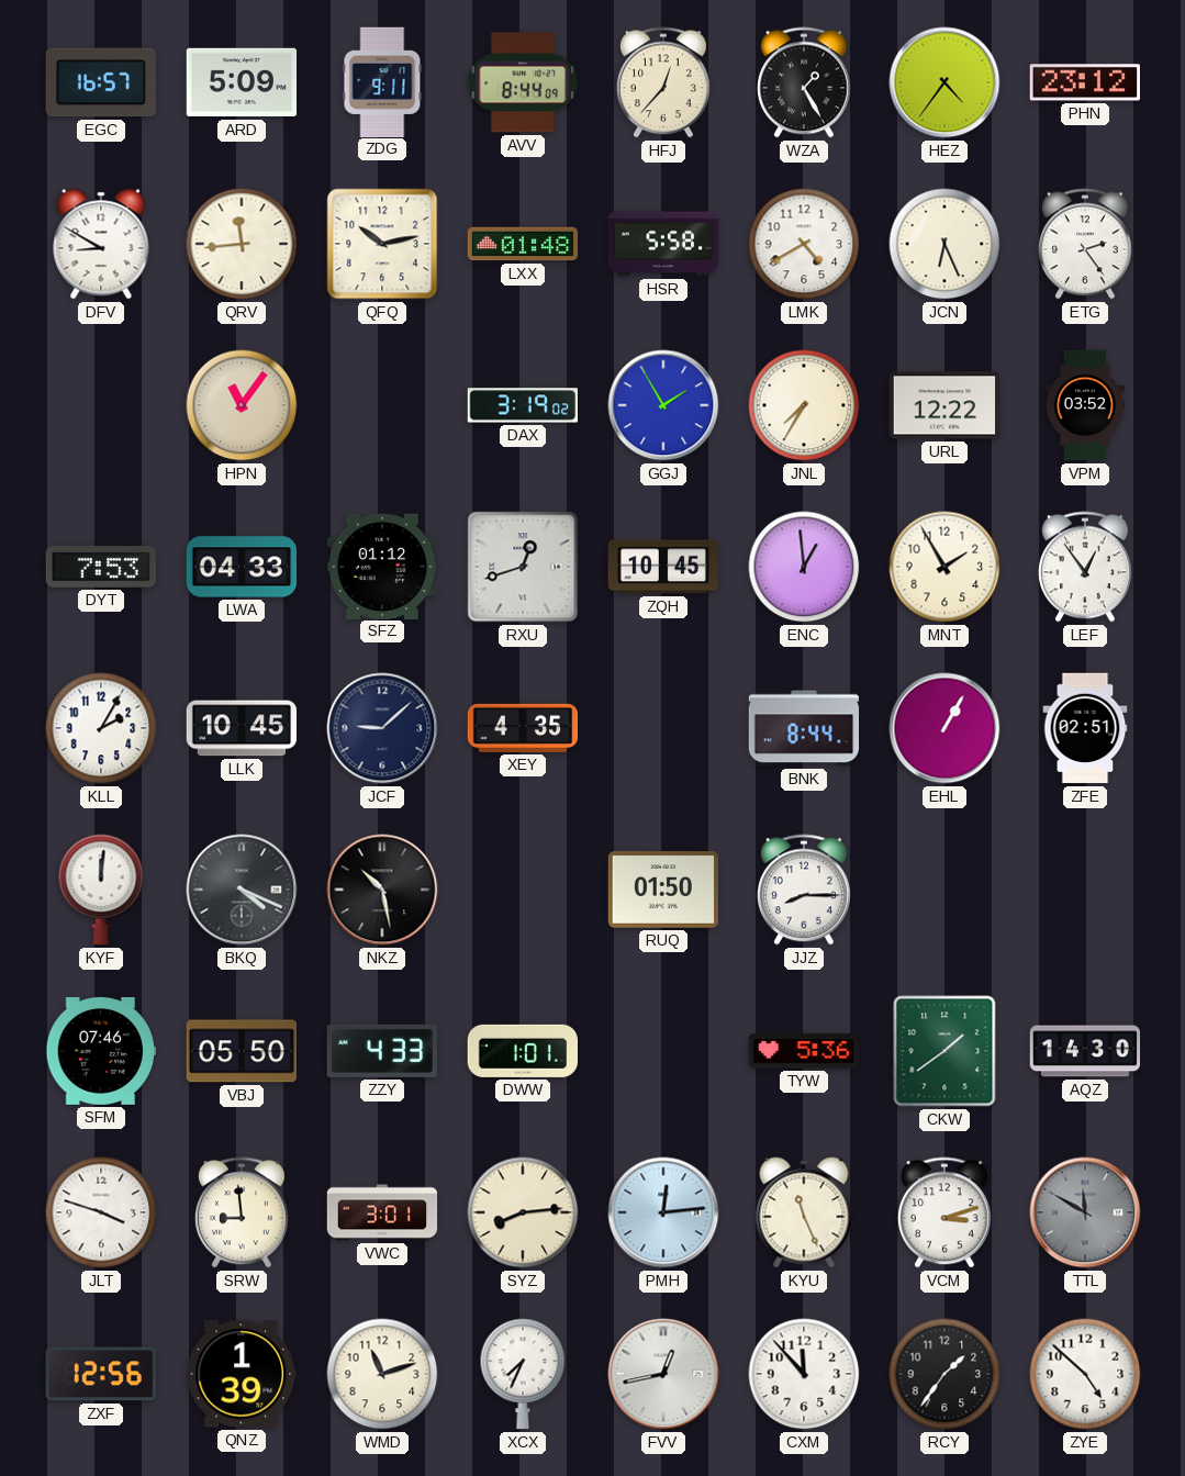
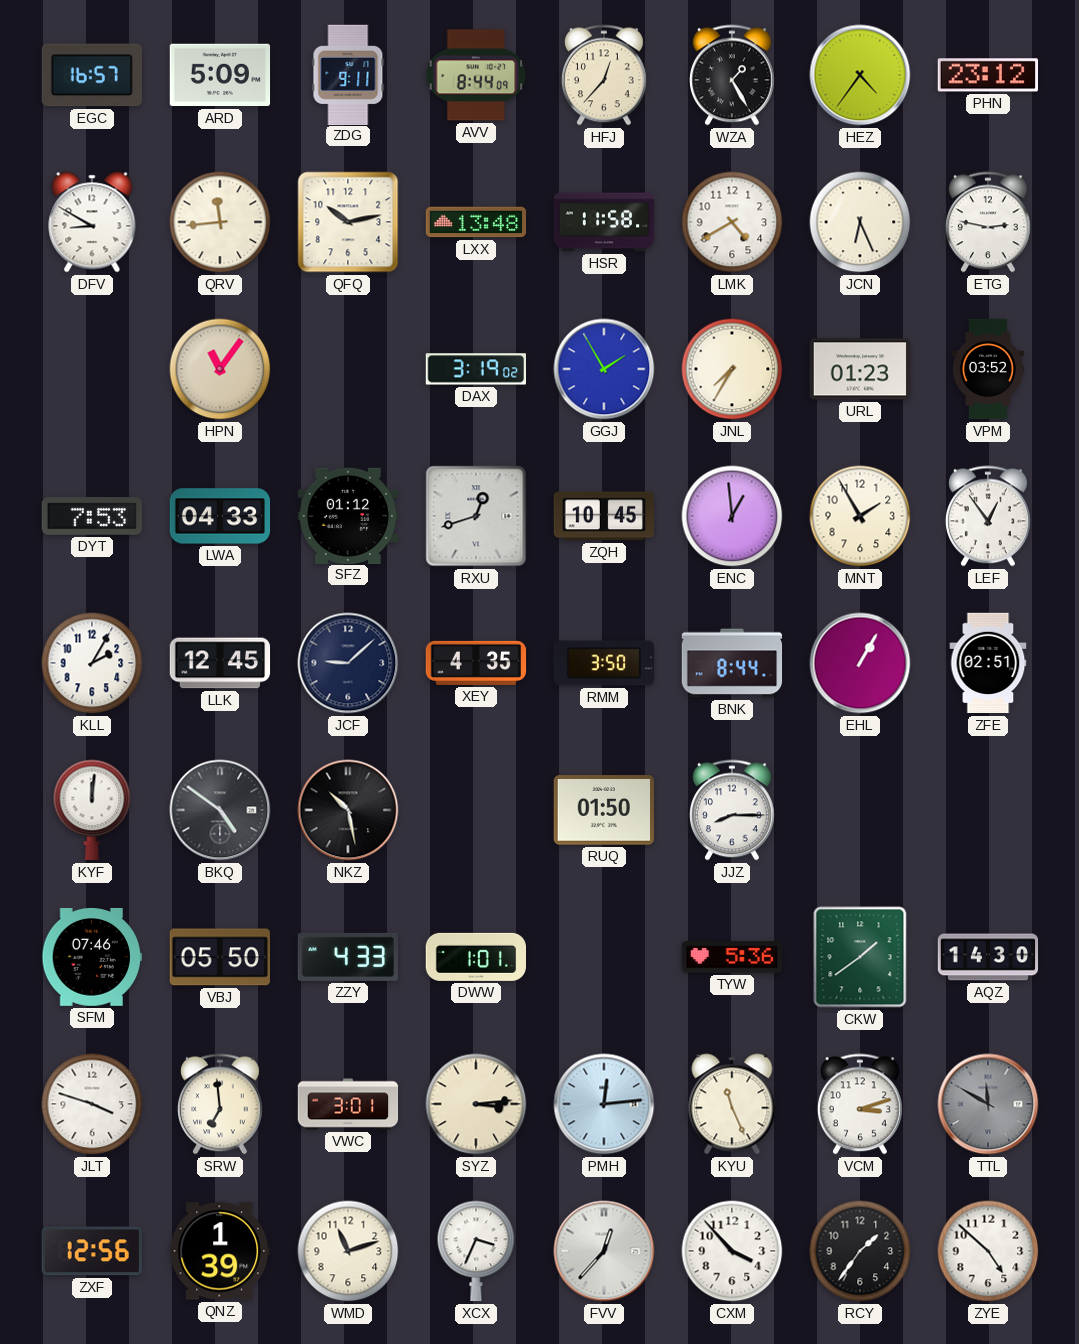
LXX: 01:48 -> 13:48
HSR: 5:58 -> 11:58
ETG: 2:24 -> 2:47
URL: 12:22 -> 01:23
LLK: 10:45 -> 12:45
RMM: none -> 3:50
BKQ: 4:19 -> 4:51
SRW: 8:59 -> 6:59
SYZ: 8:14 -> 3:14
XCX: 7:34 -> 3:34
FVV: 12:43 -> 12:37
CXM: 11:53 -> 3:53
